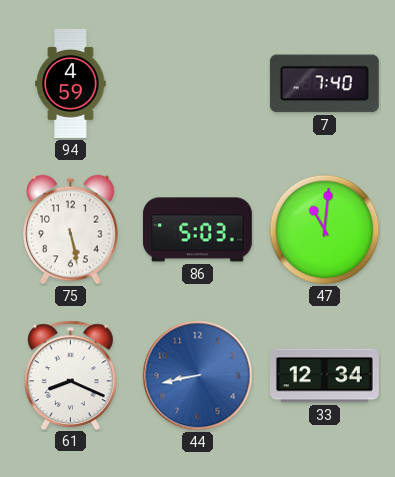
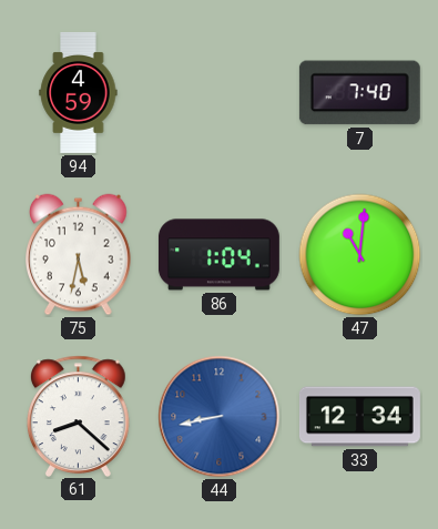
75: 5:28 -> 5:32
86: 5:03 -> 1:04
61: 8:19 -> 8:22
